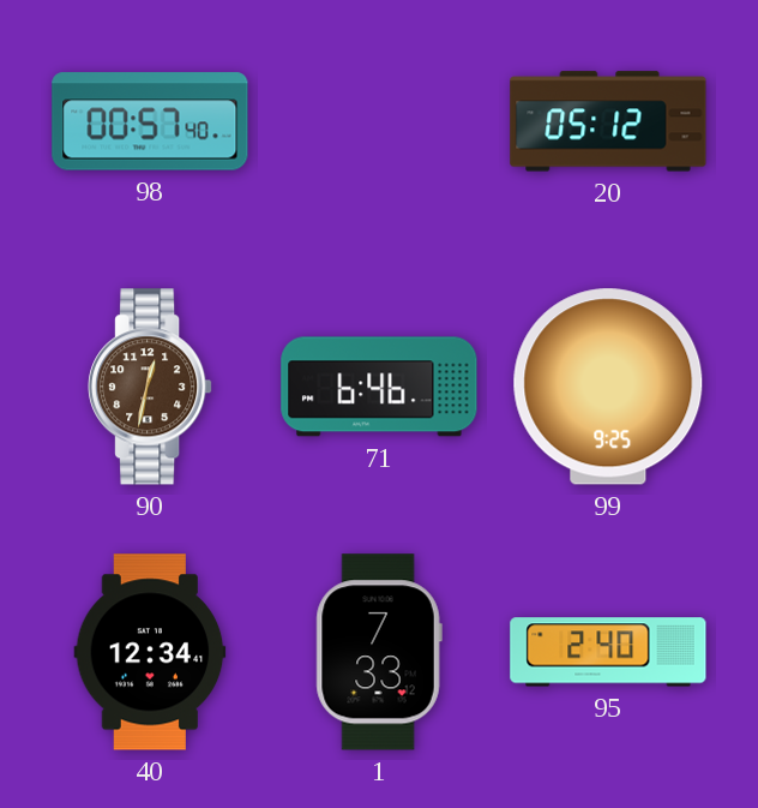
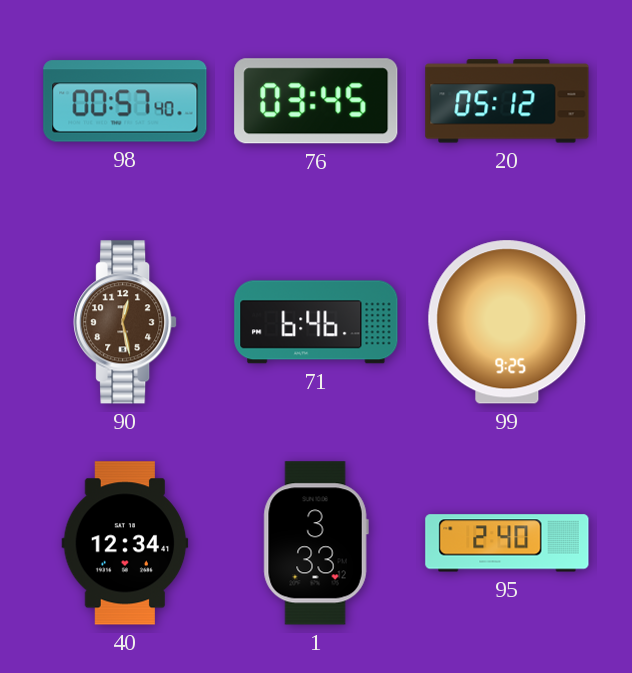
76: none -> 03:45
90: 12:32 -> 12:28
1: 7:33 -> 3:33
